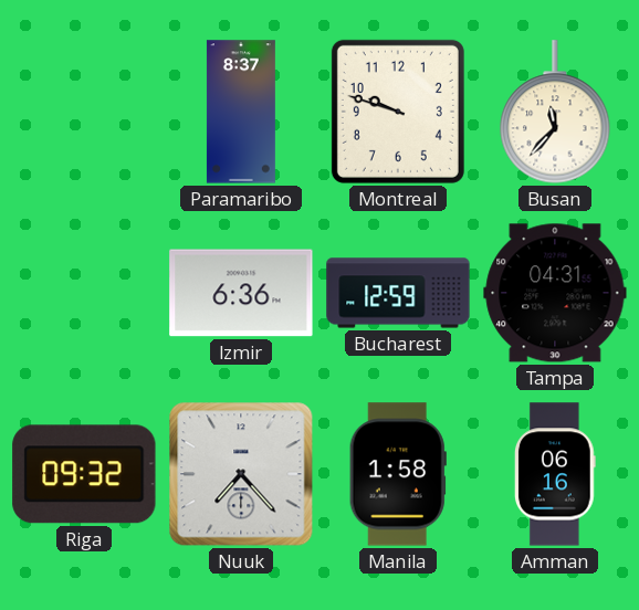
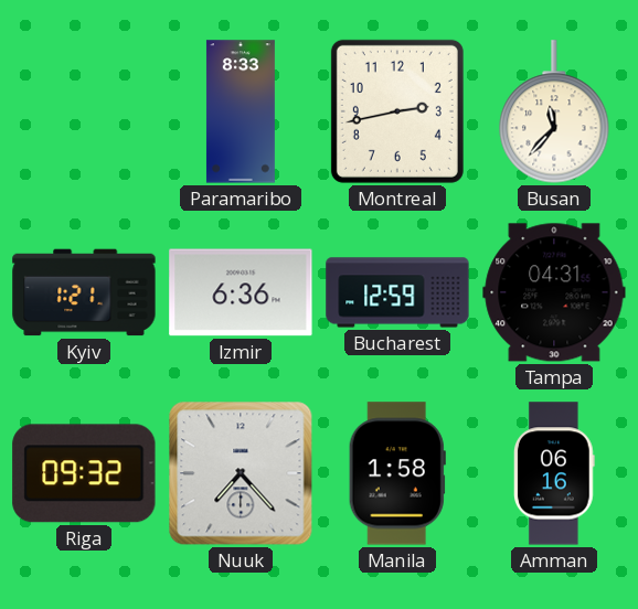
Paramaribo: 8:37 -> 8:33
Montreal: 9:48 -> 2:43
Kyiv: none -> 1:21
